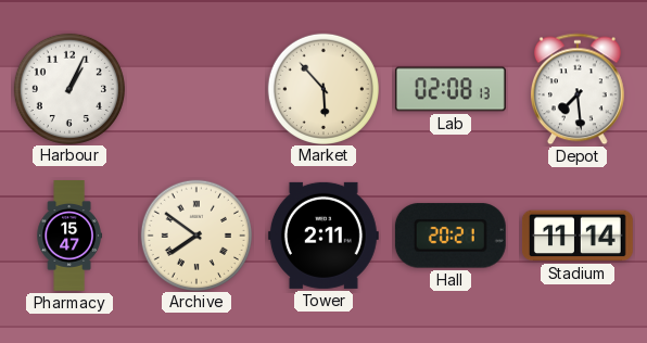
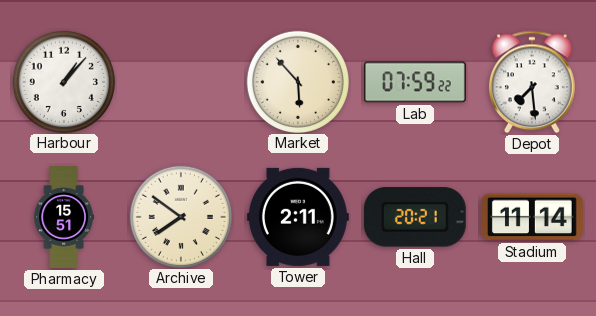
Harbour: 1:04 -> 1:07
Lab: 02:08 -> 07:59
Pharmacy: 15:47 -> 15:51
